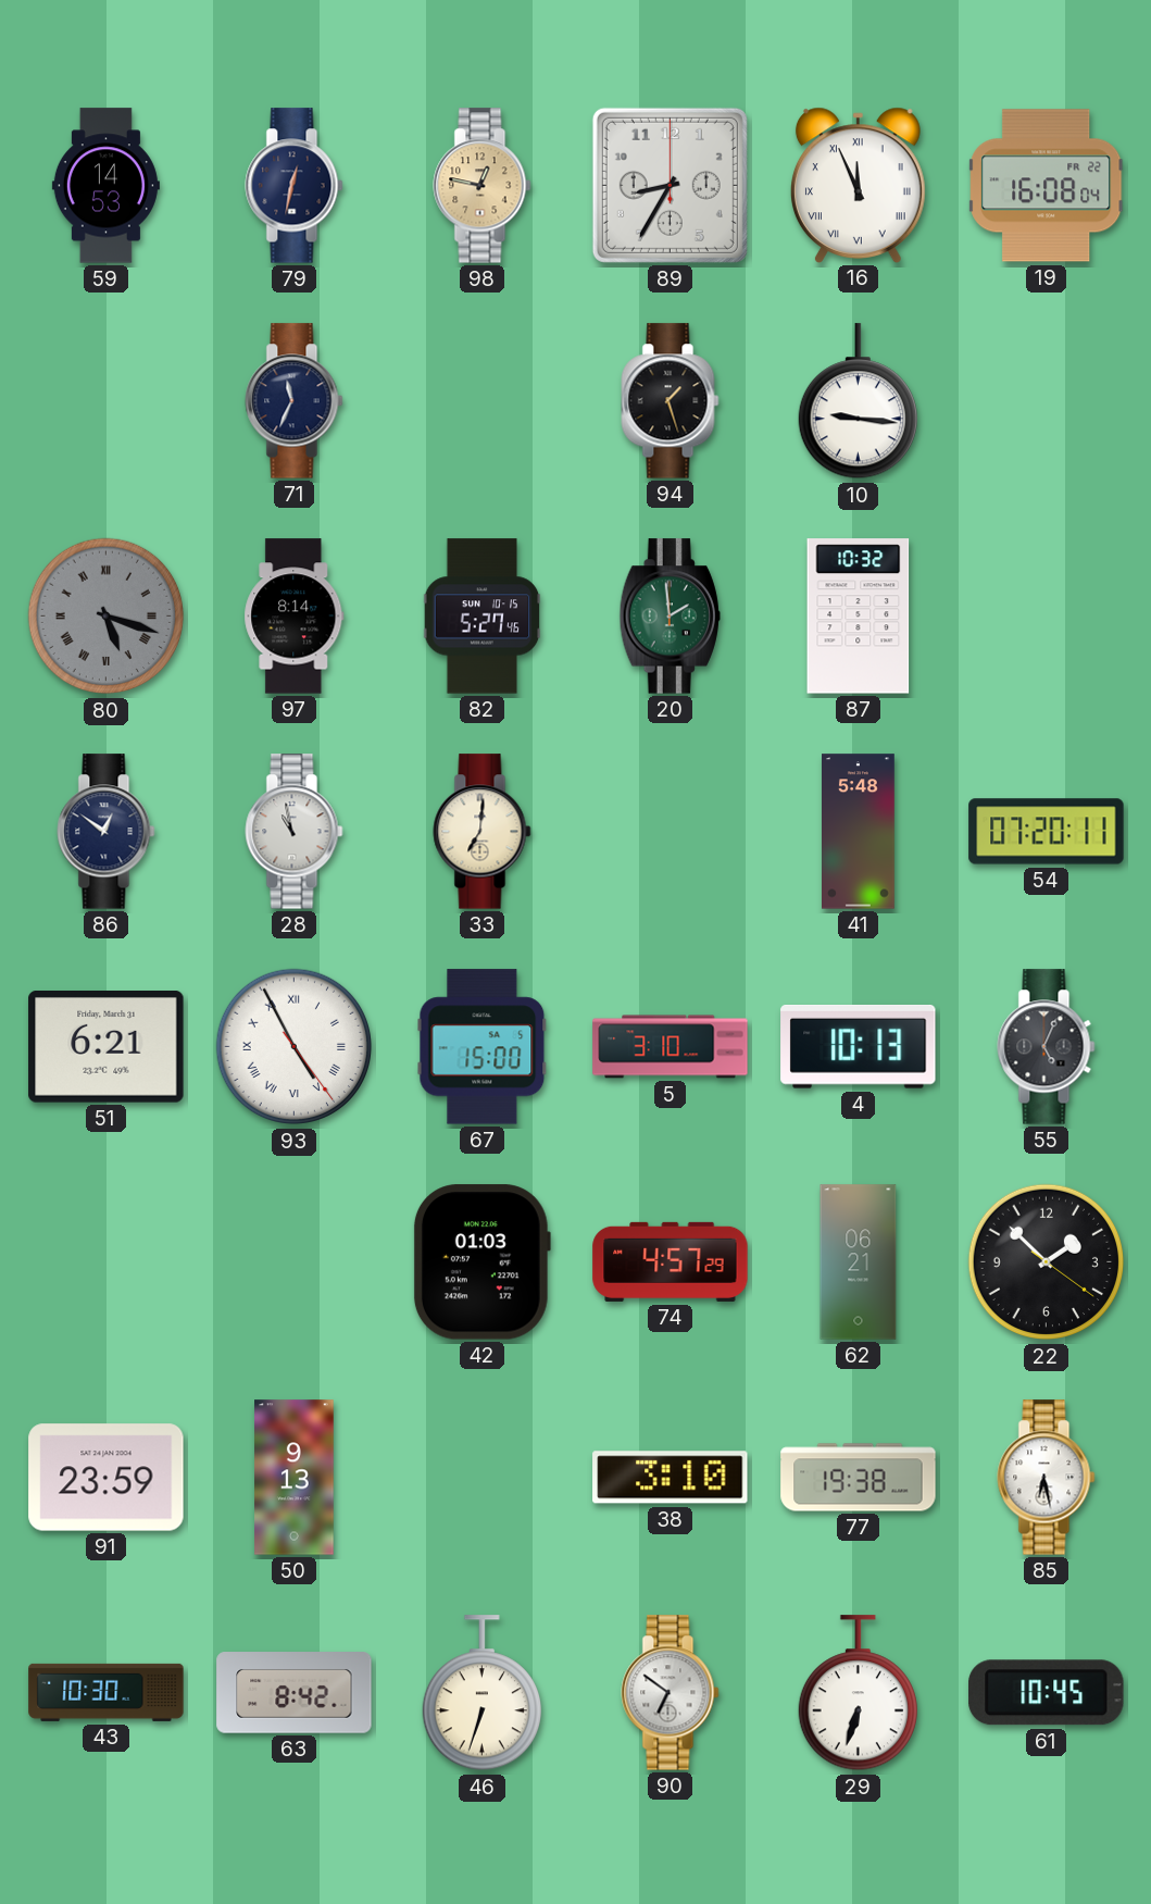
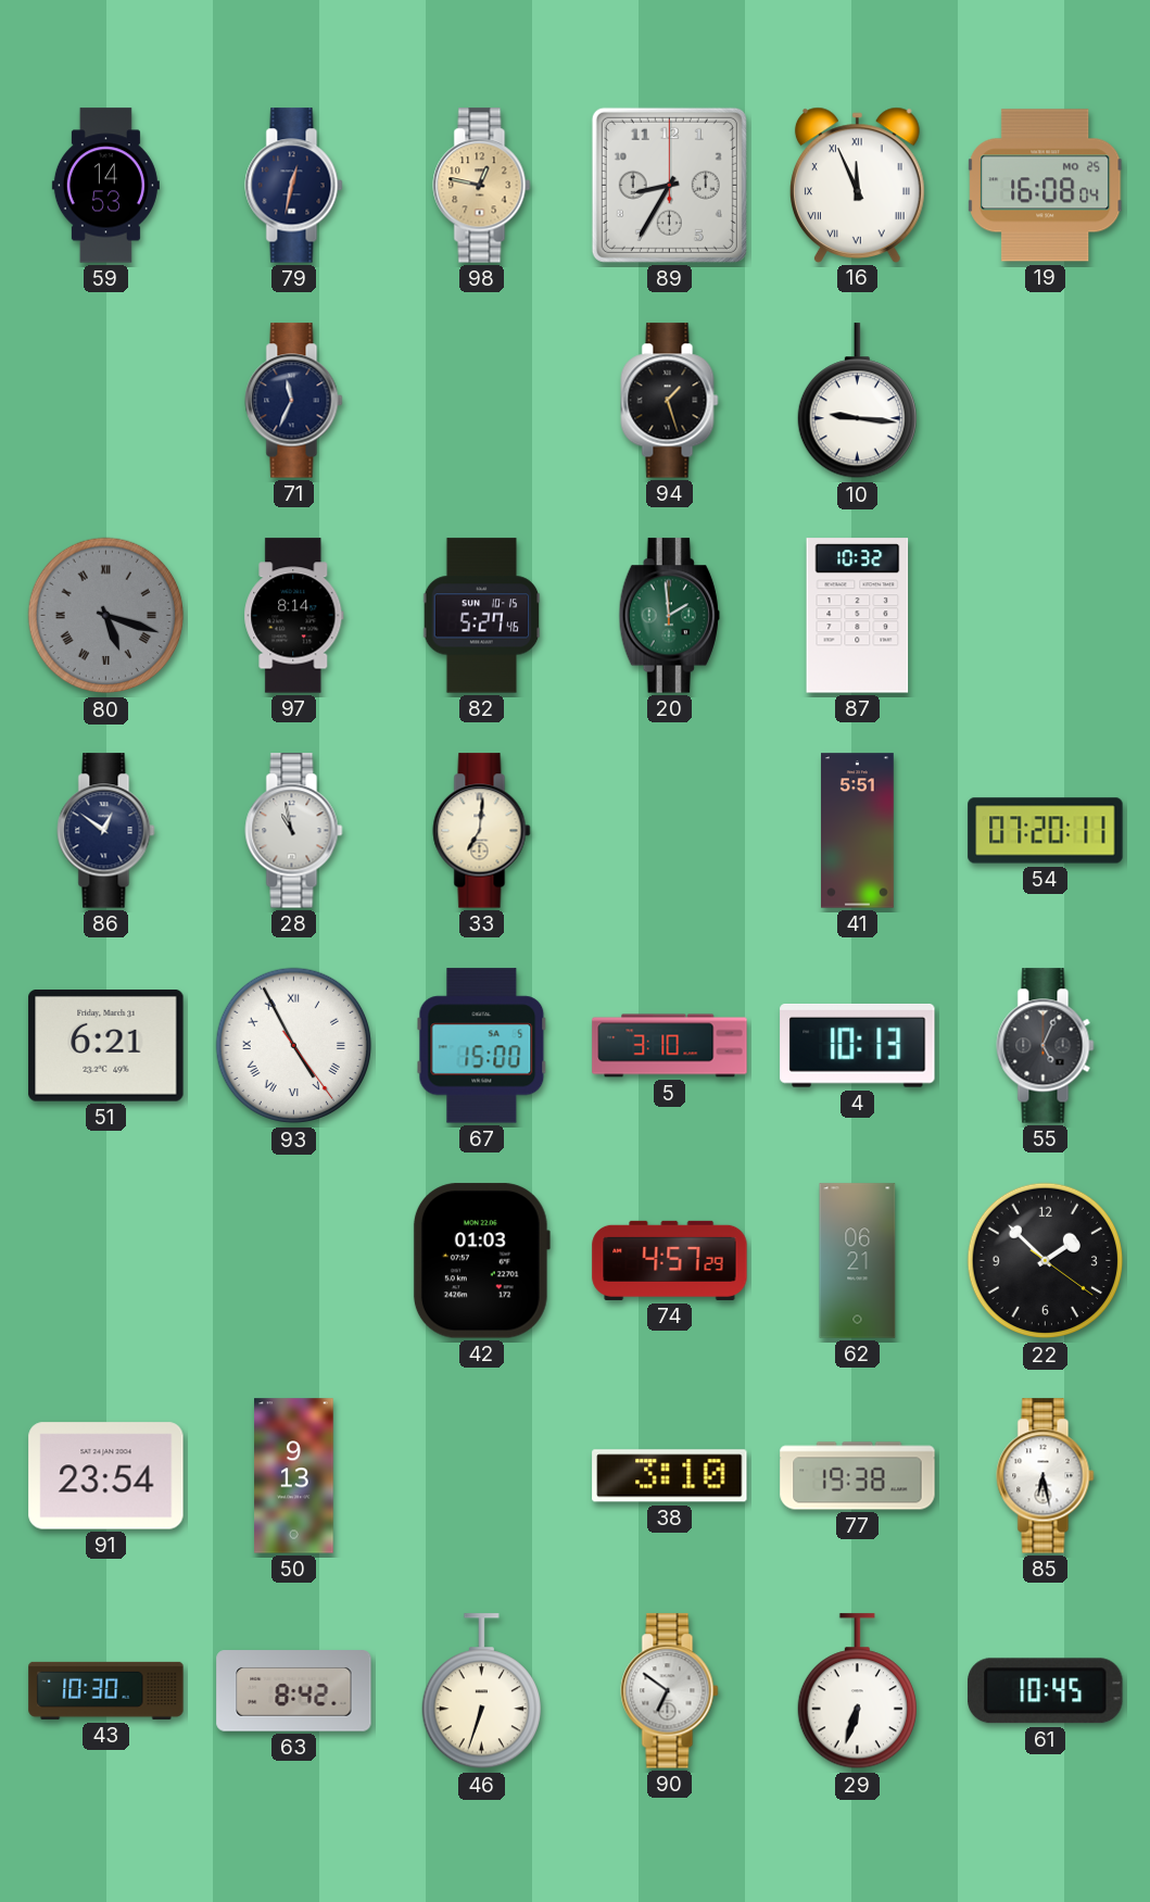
19 date: FR 22 -> MO 25
41: 5:48 -> 5:51
91: 23:59 -> 23:54
